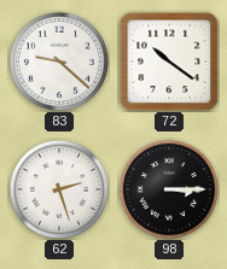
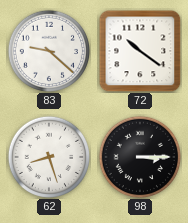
62: 2:27 -> 8:27
